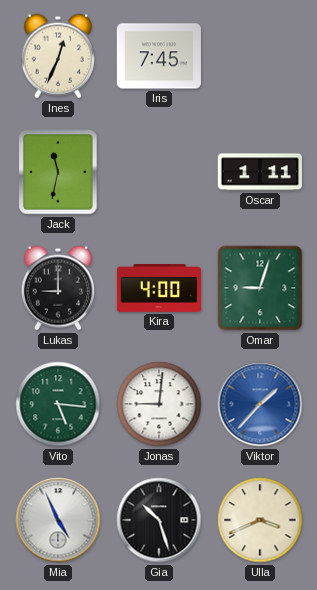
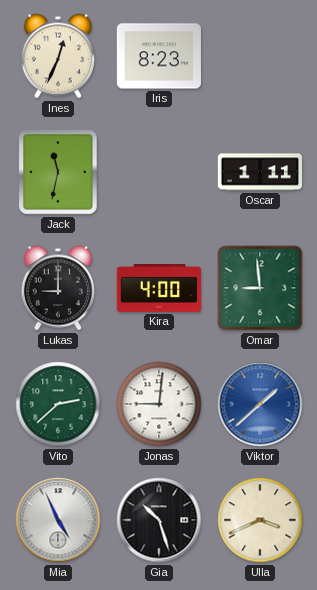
Iris: 7:45 -> 8:23
Omar: 9:03 -> 8:59
Vito: 5:16 -> 2:38
Viktor: 1:37 -> 1:38
